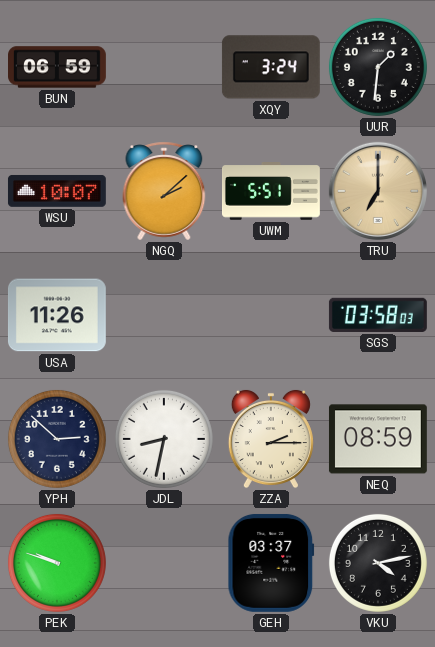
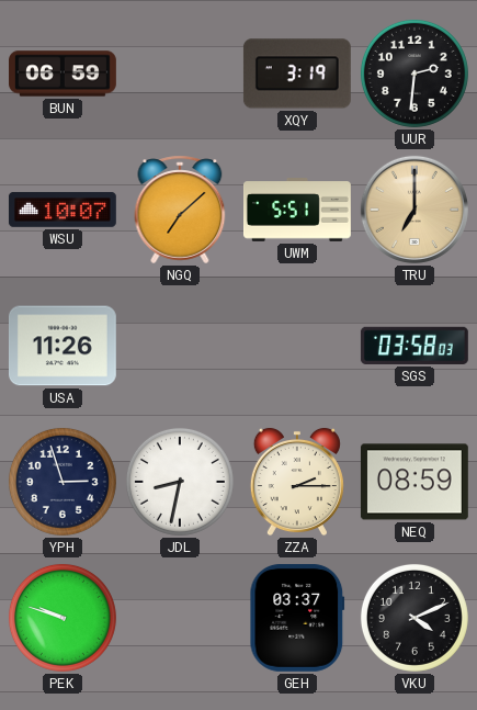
XQY: 3:24 -> 3:19
UUR: 1:31 -> 2:31
NGQ: 2:08 -> 7:08
YPH: 2:52 -> 2:57
VKU: 4:13 -> 4:11
